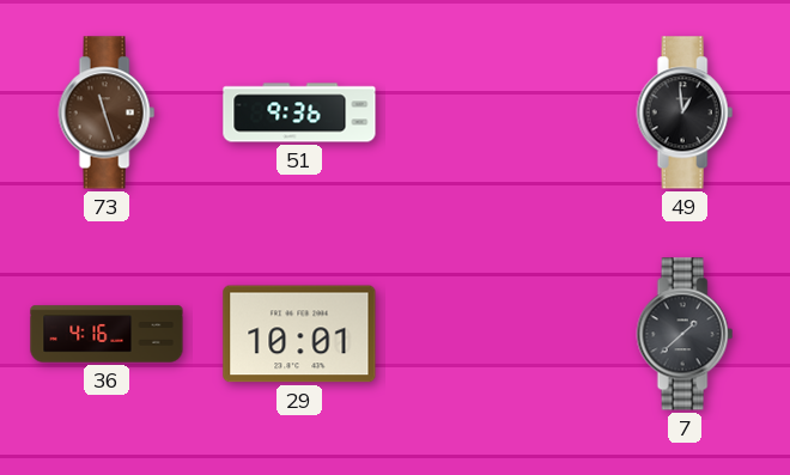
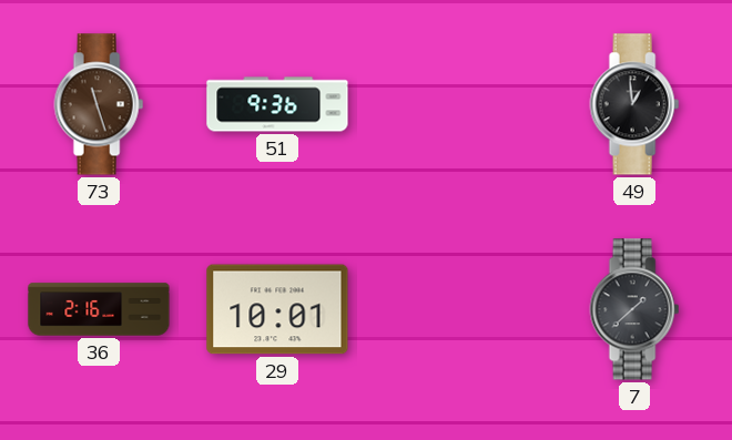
36: 4:16 -> 2:16
